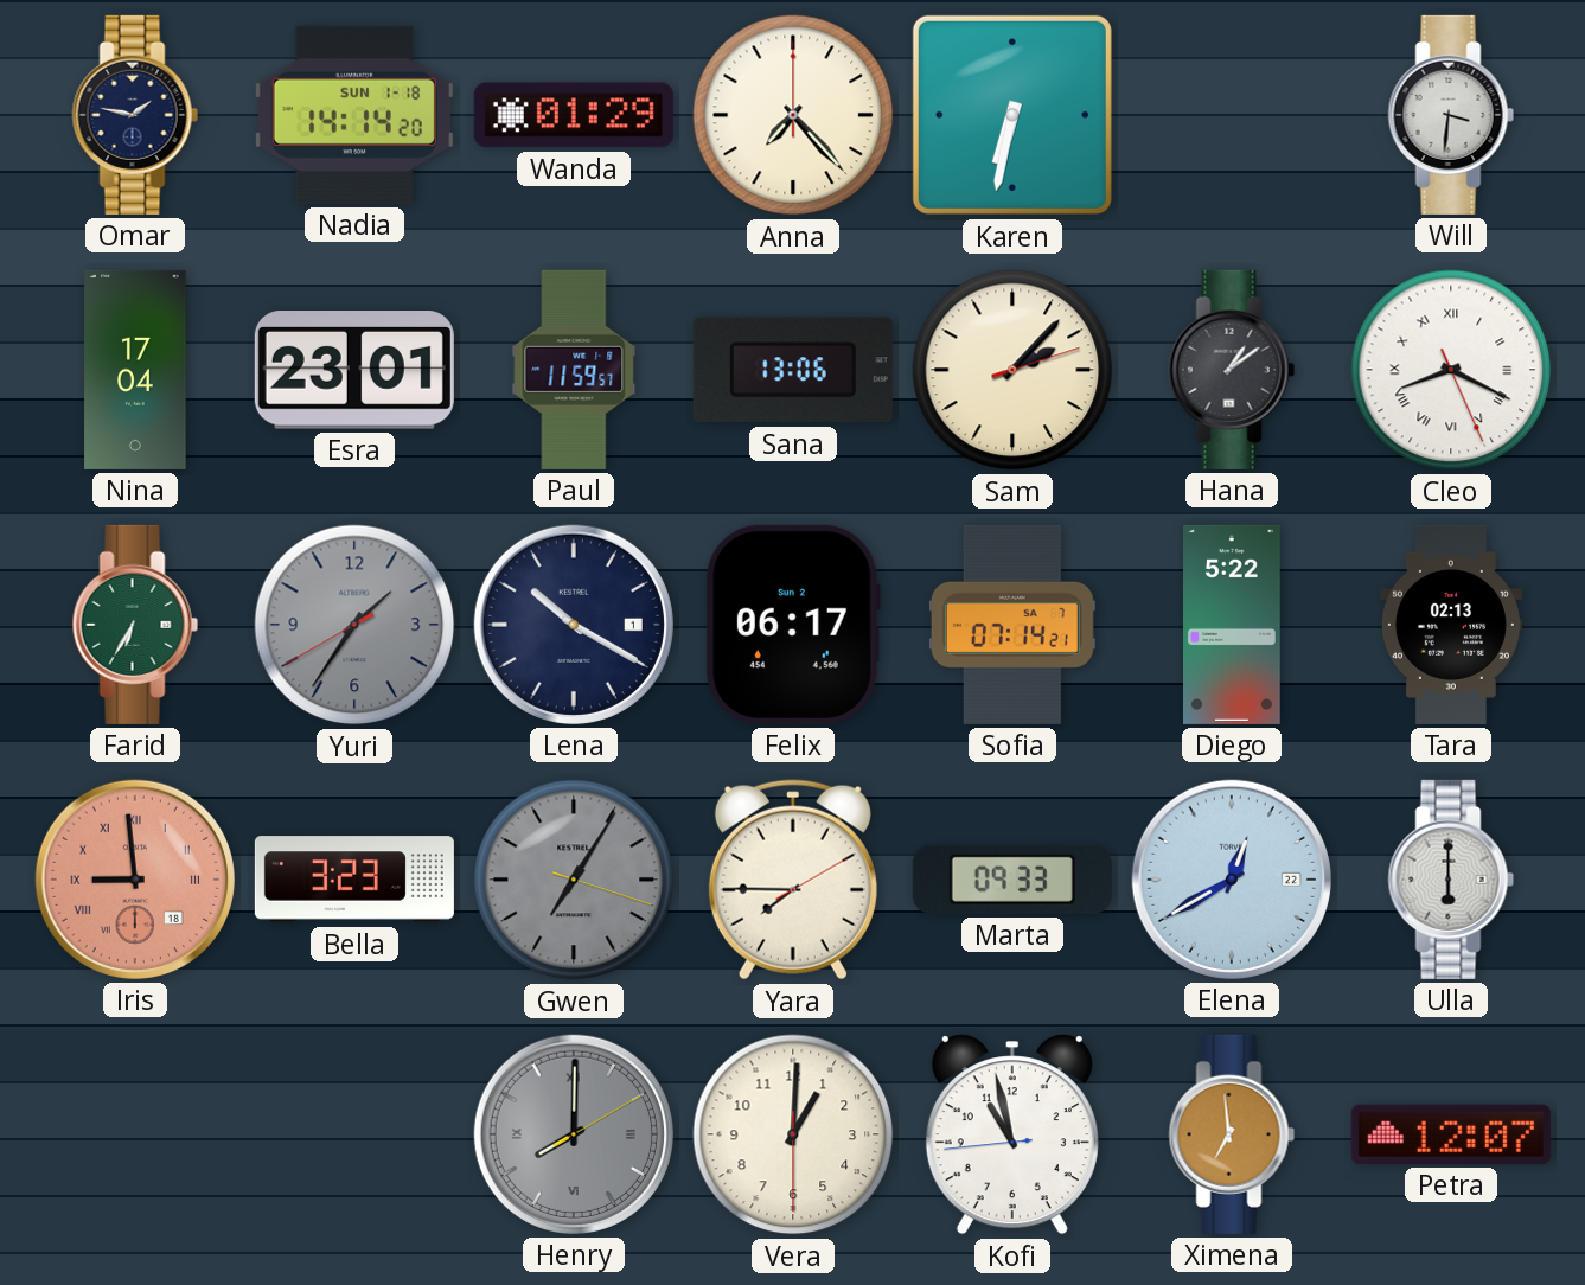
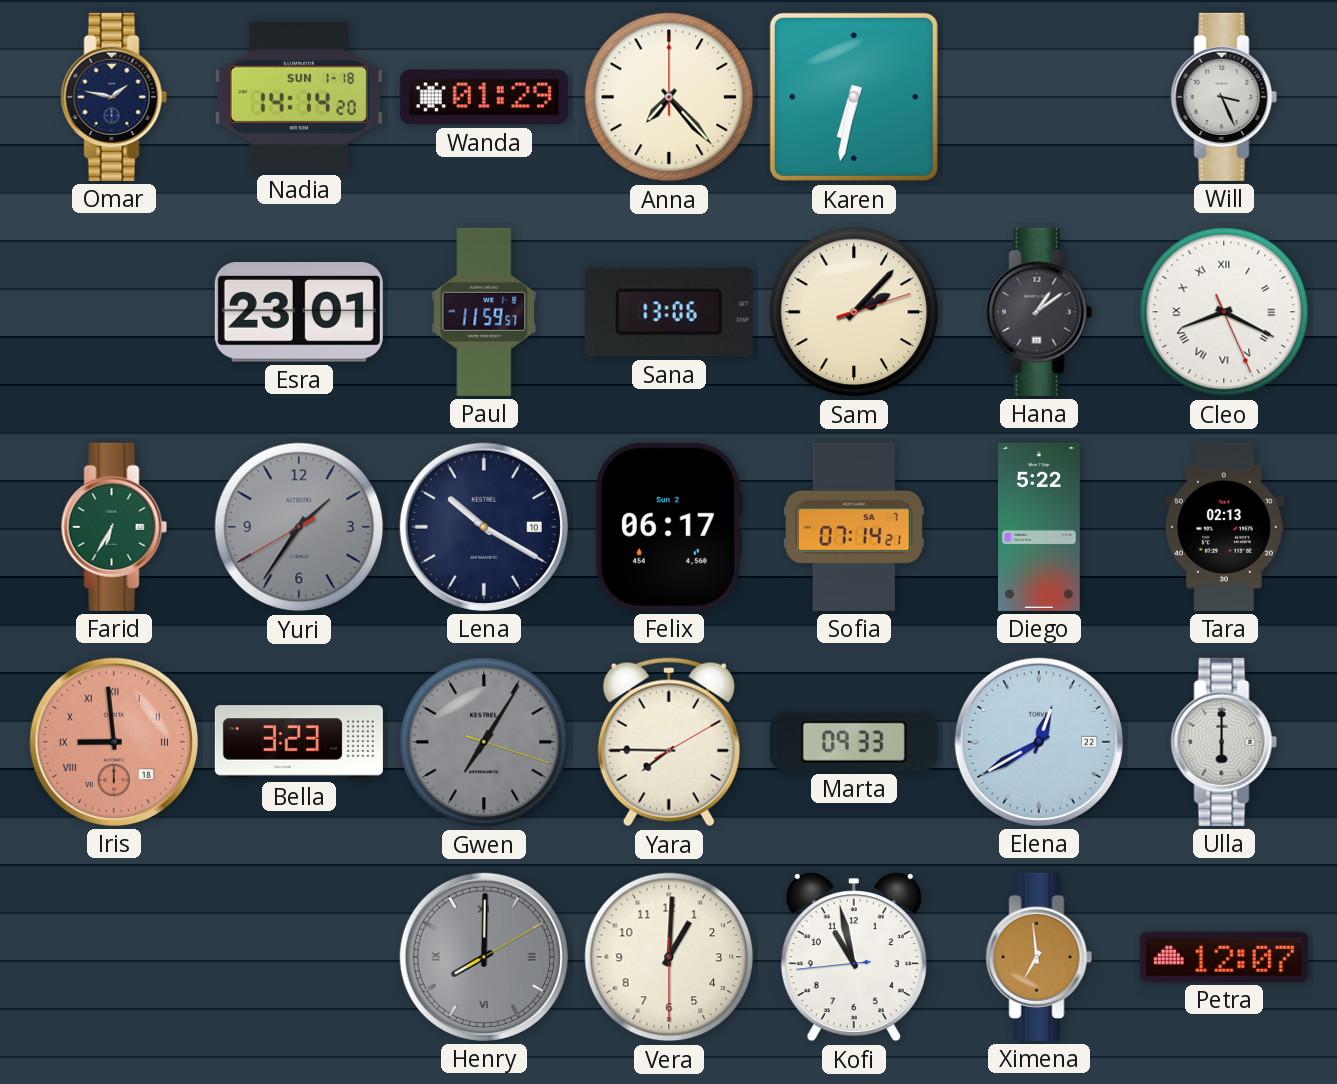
Will: 3:31 -> 3:26
Nina: 17:04 -> none
Lena date: 1 -> 10
